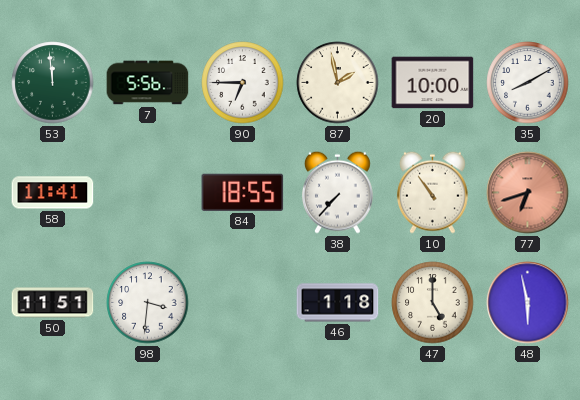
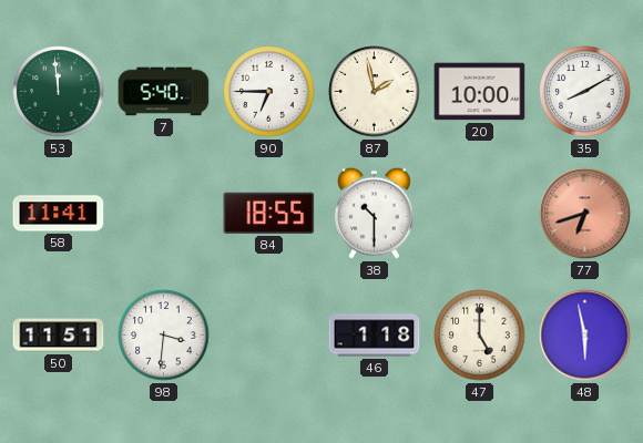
7: 5:56 -> 5:40
38: 7:37 -> 10:30
10: 10:54 -> none
